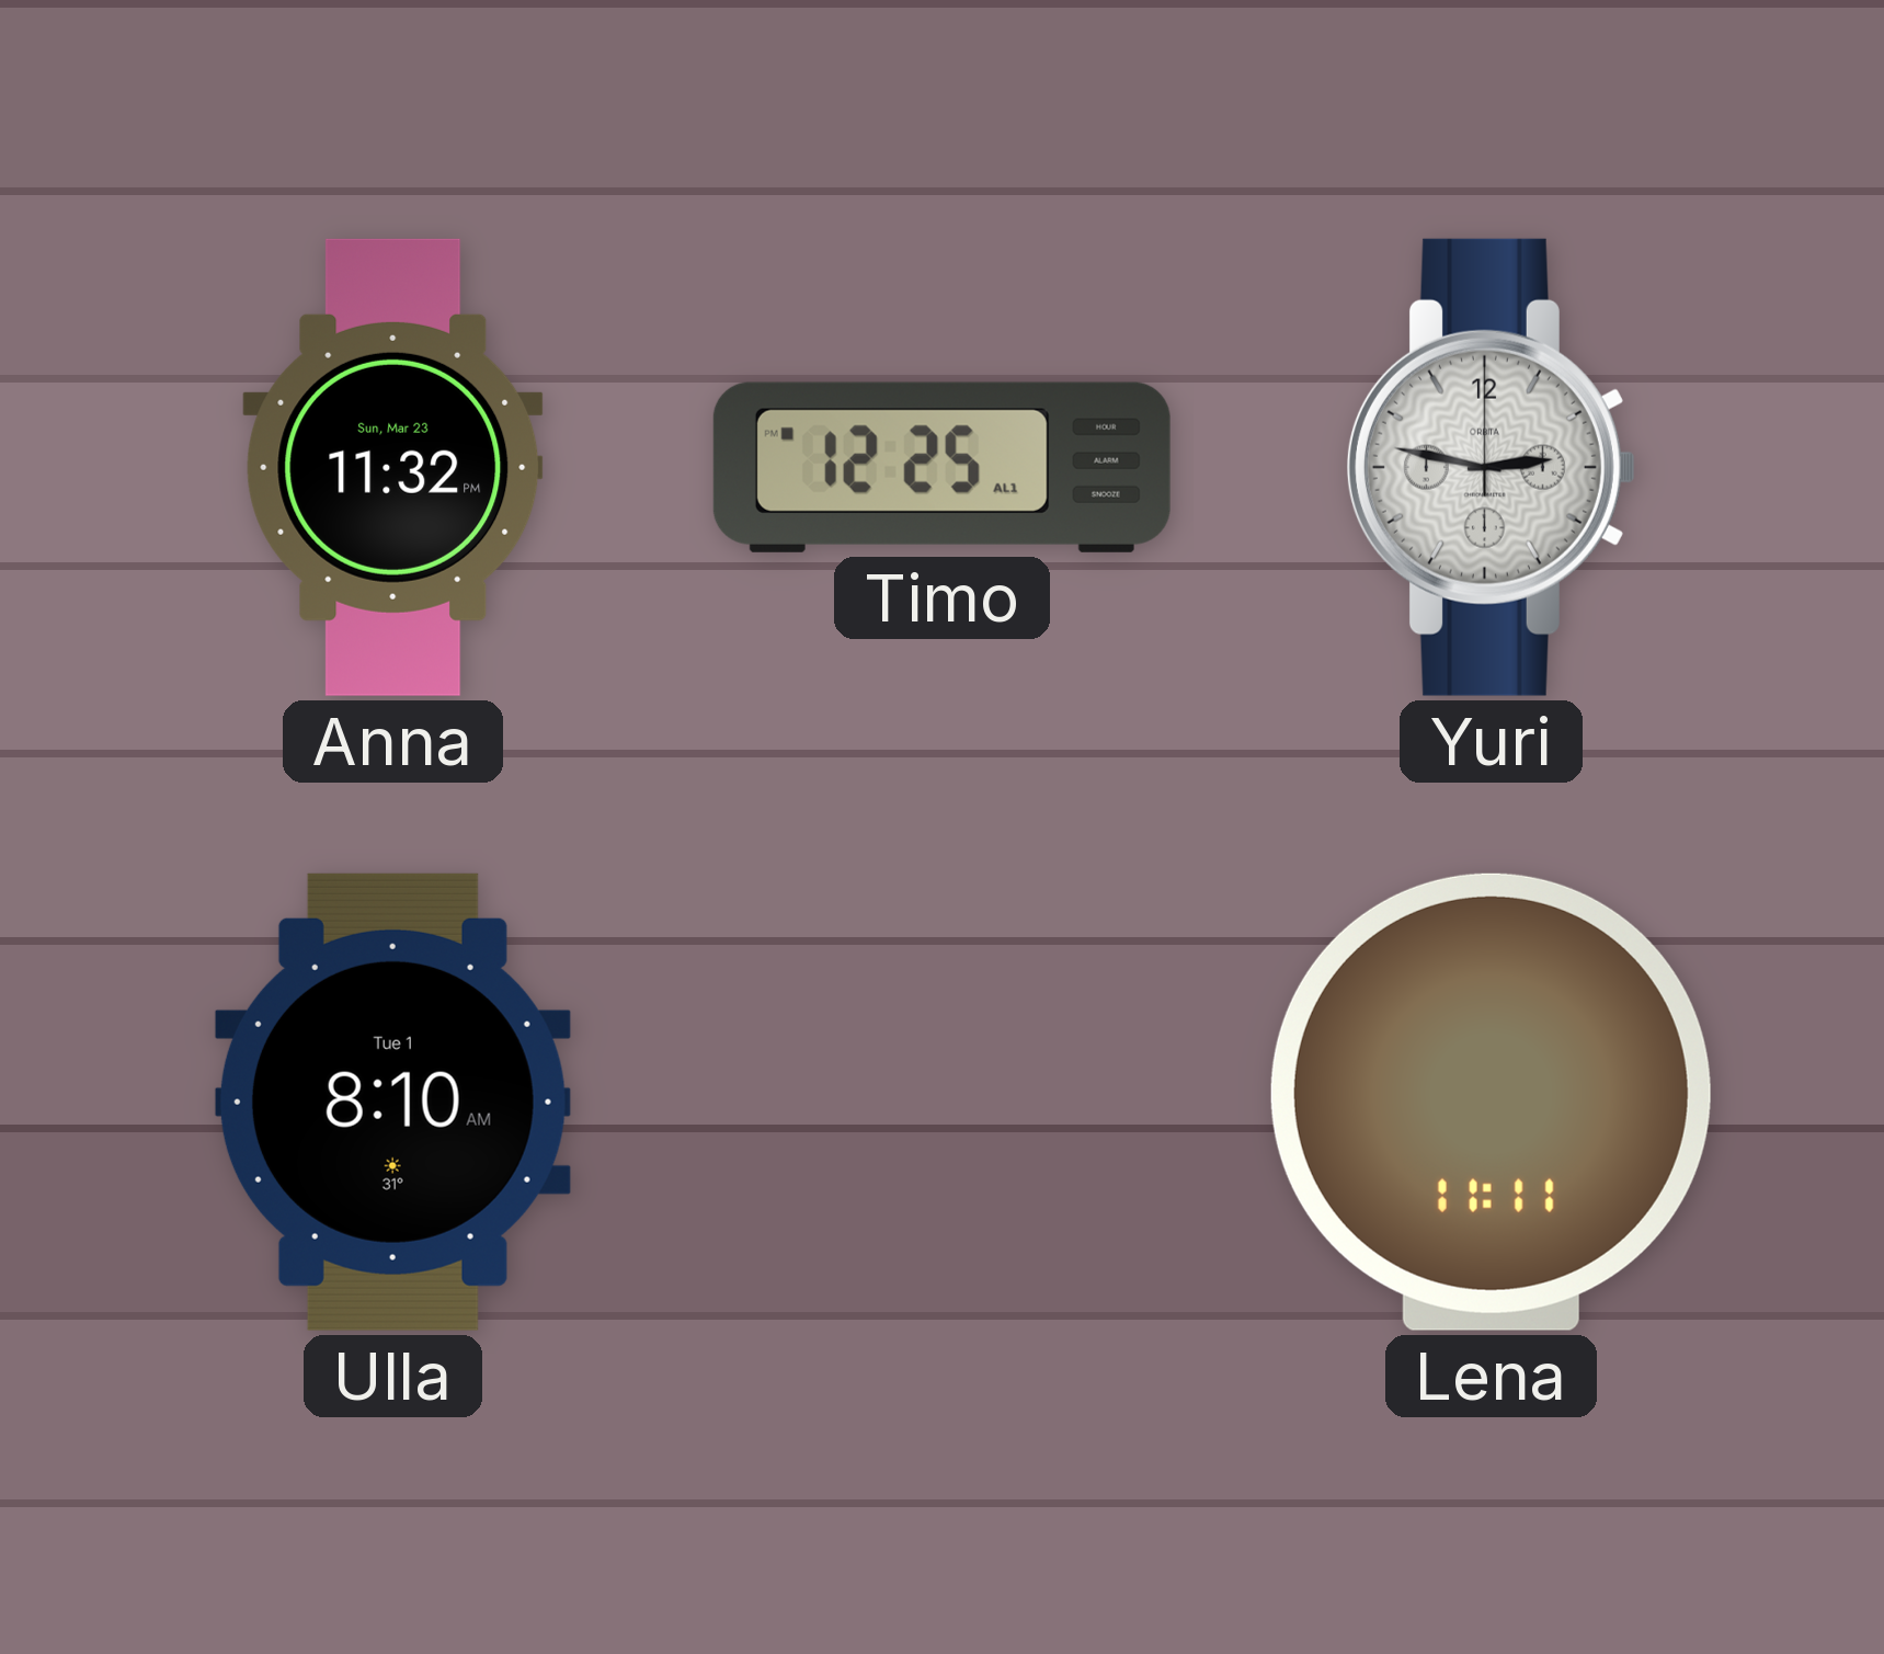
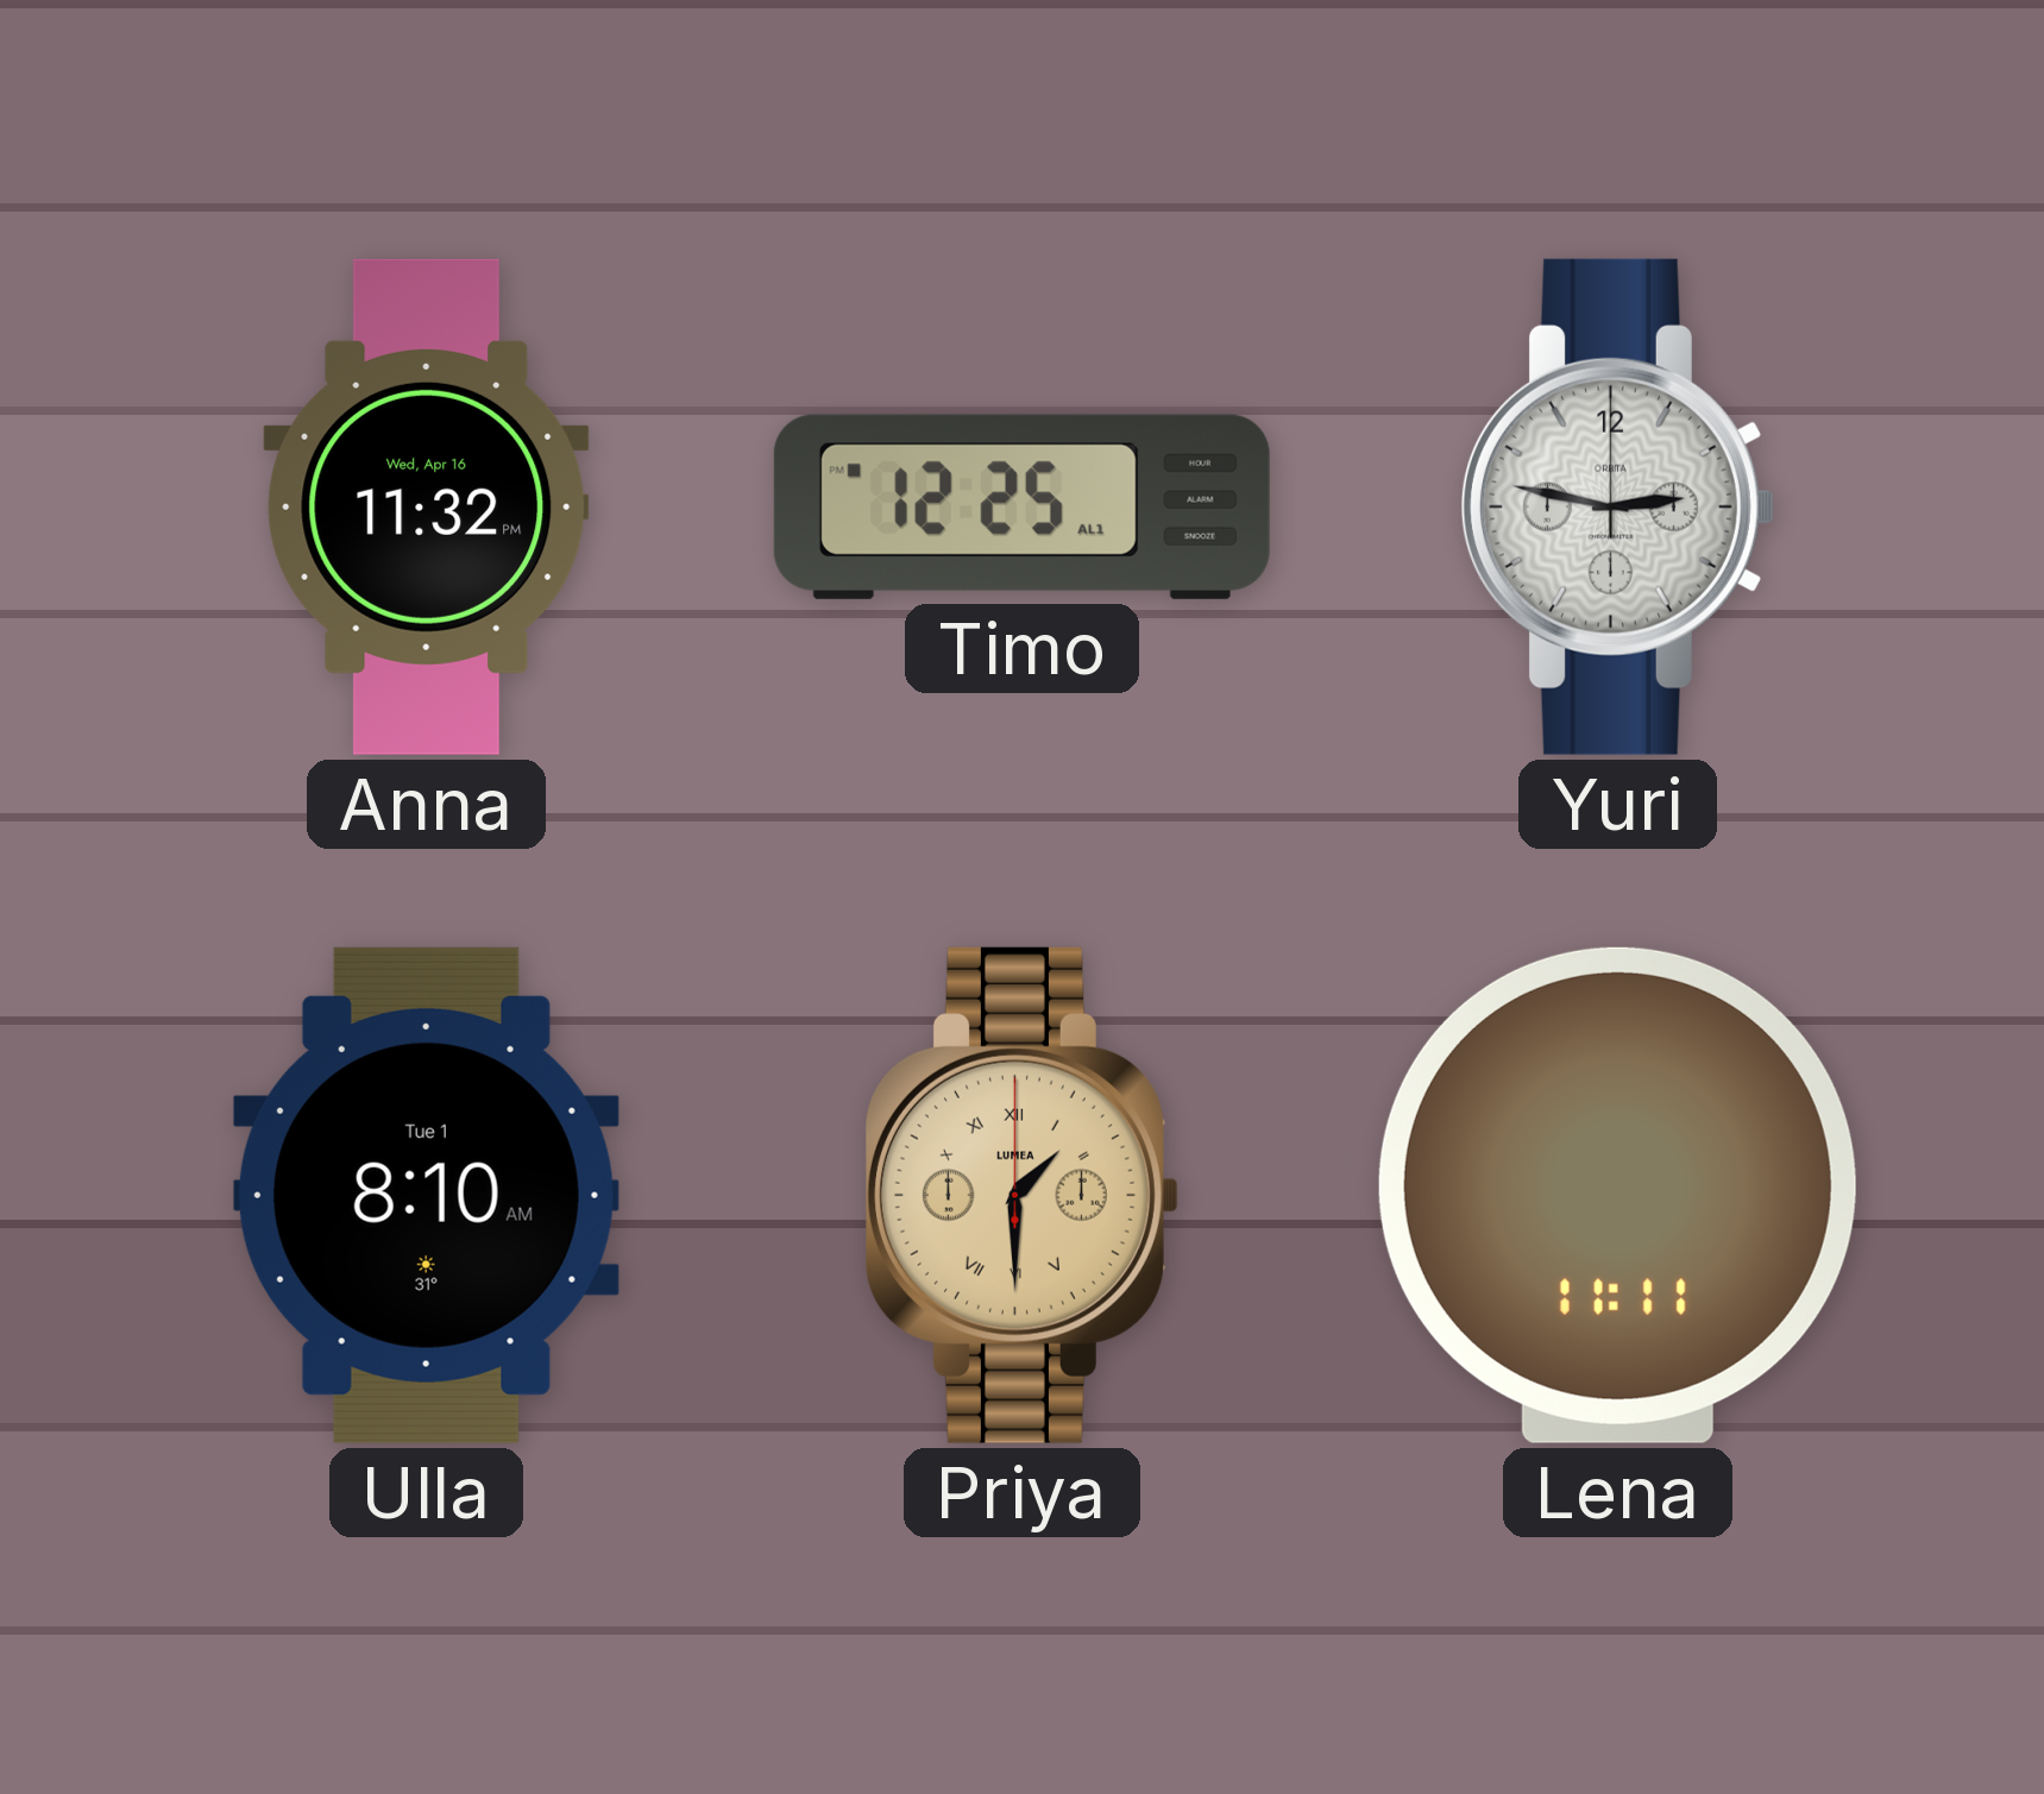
Anna date: Sun, Mar 23 -> Wed, Apr 16
Priya: none -> 1:30
